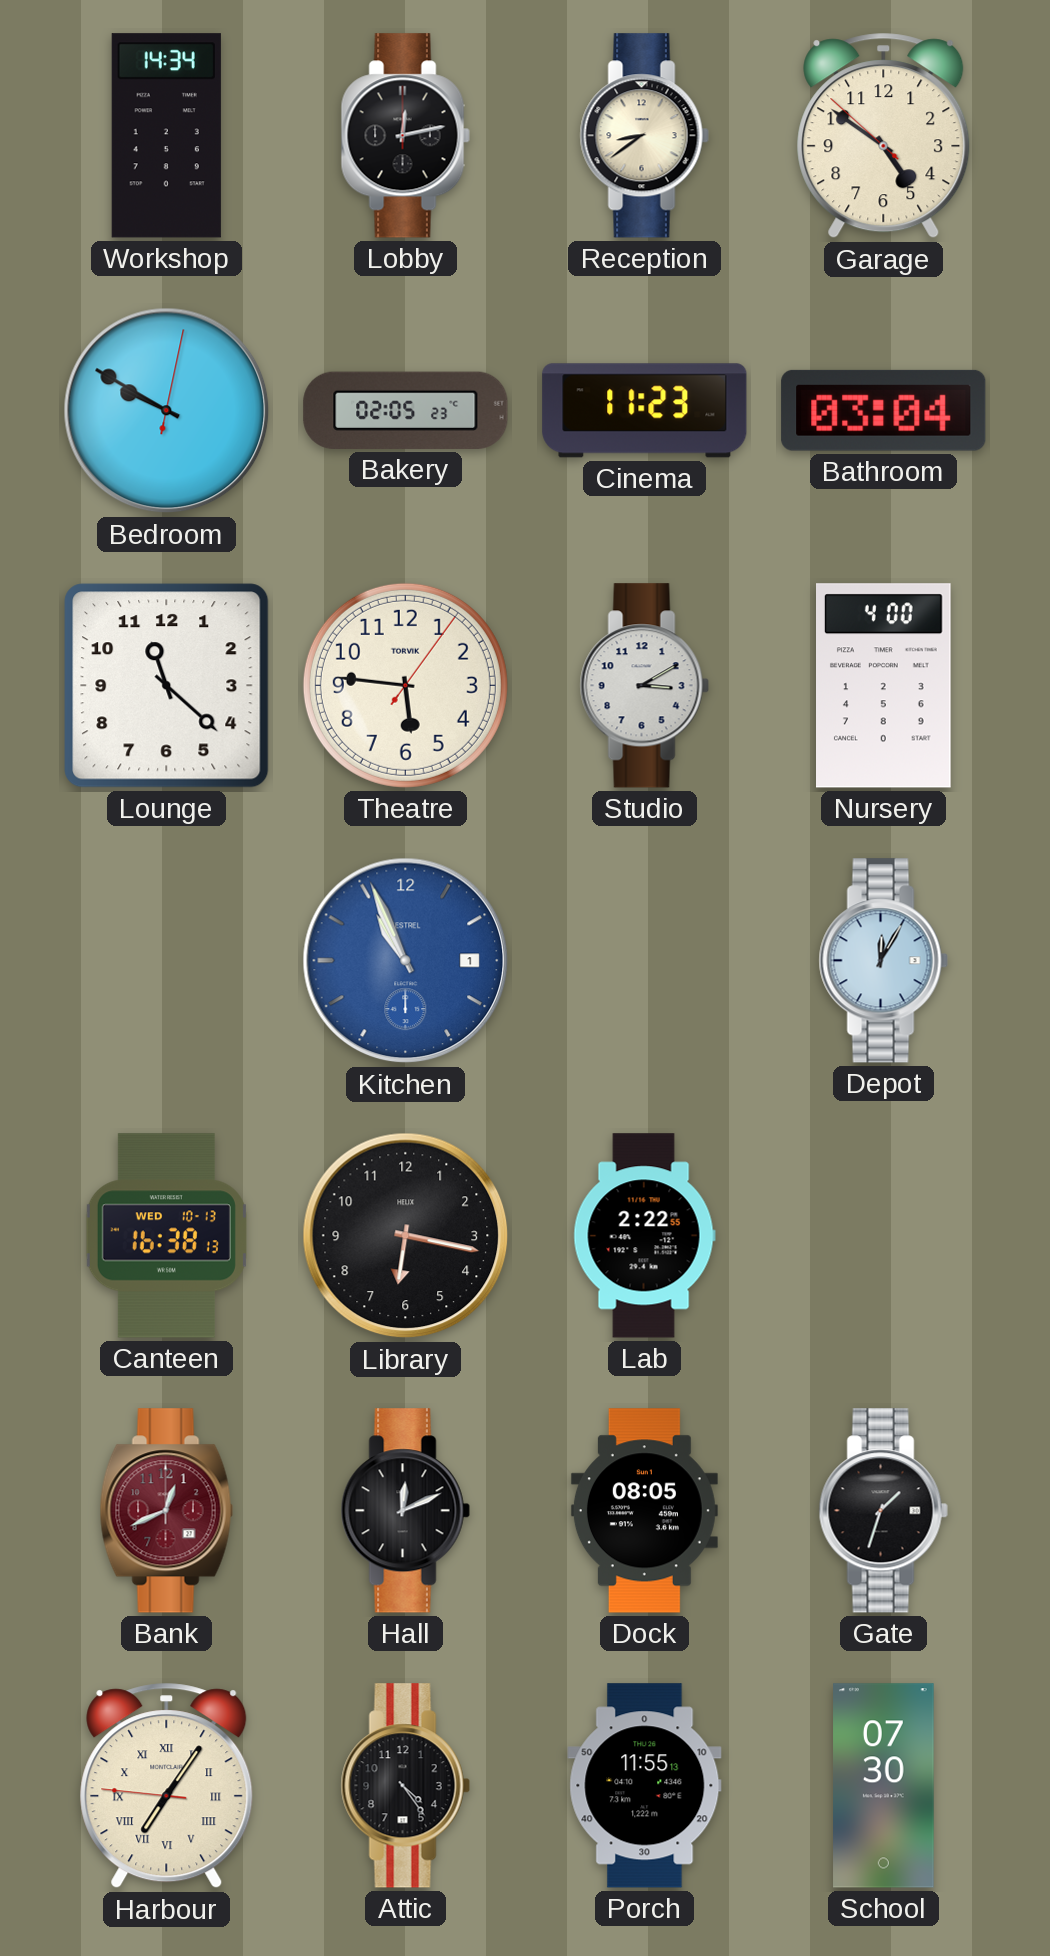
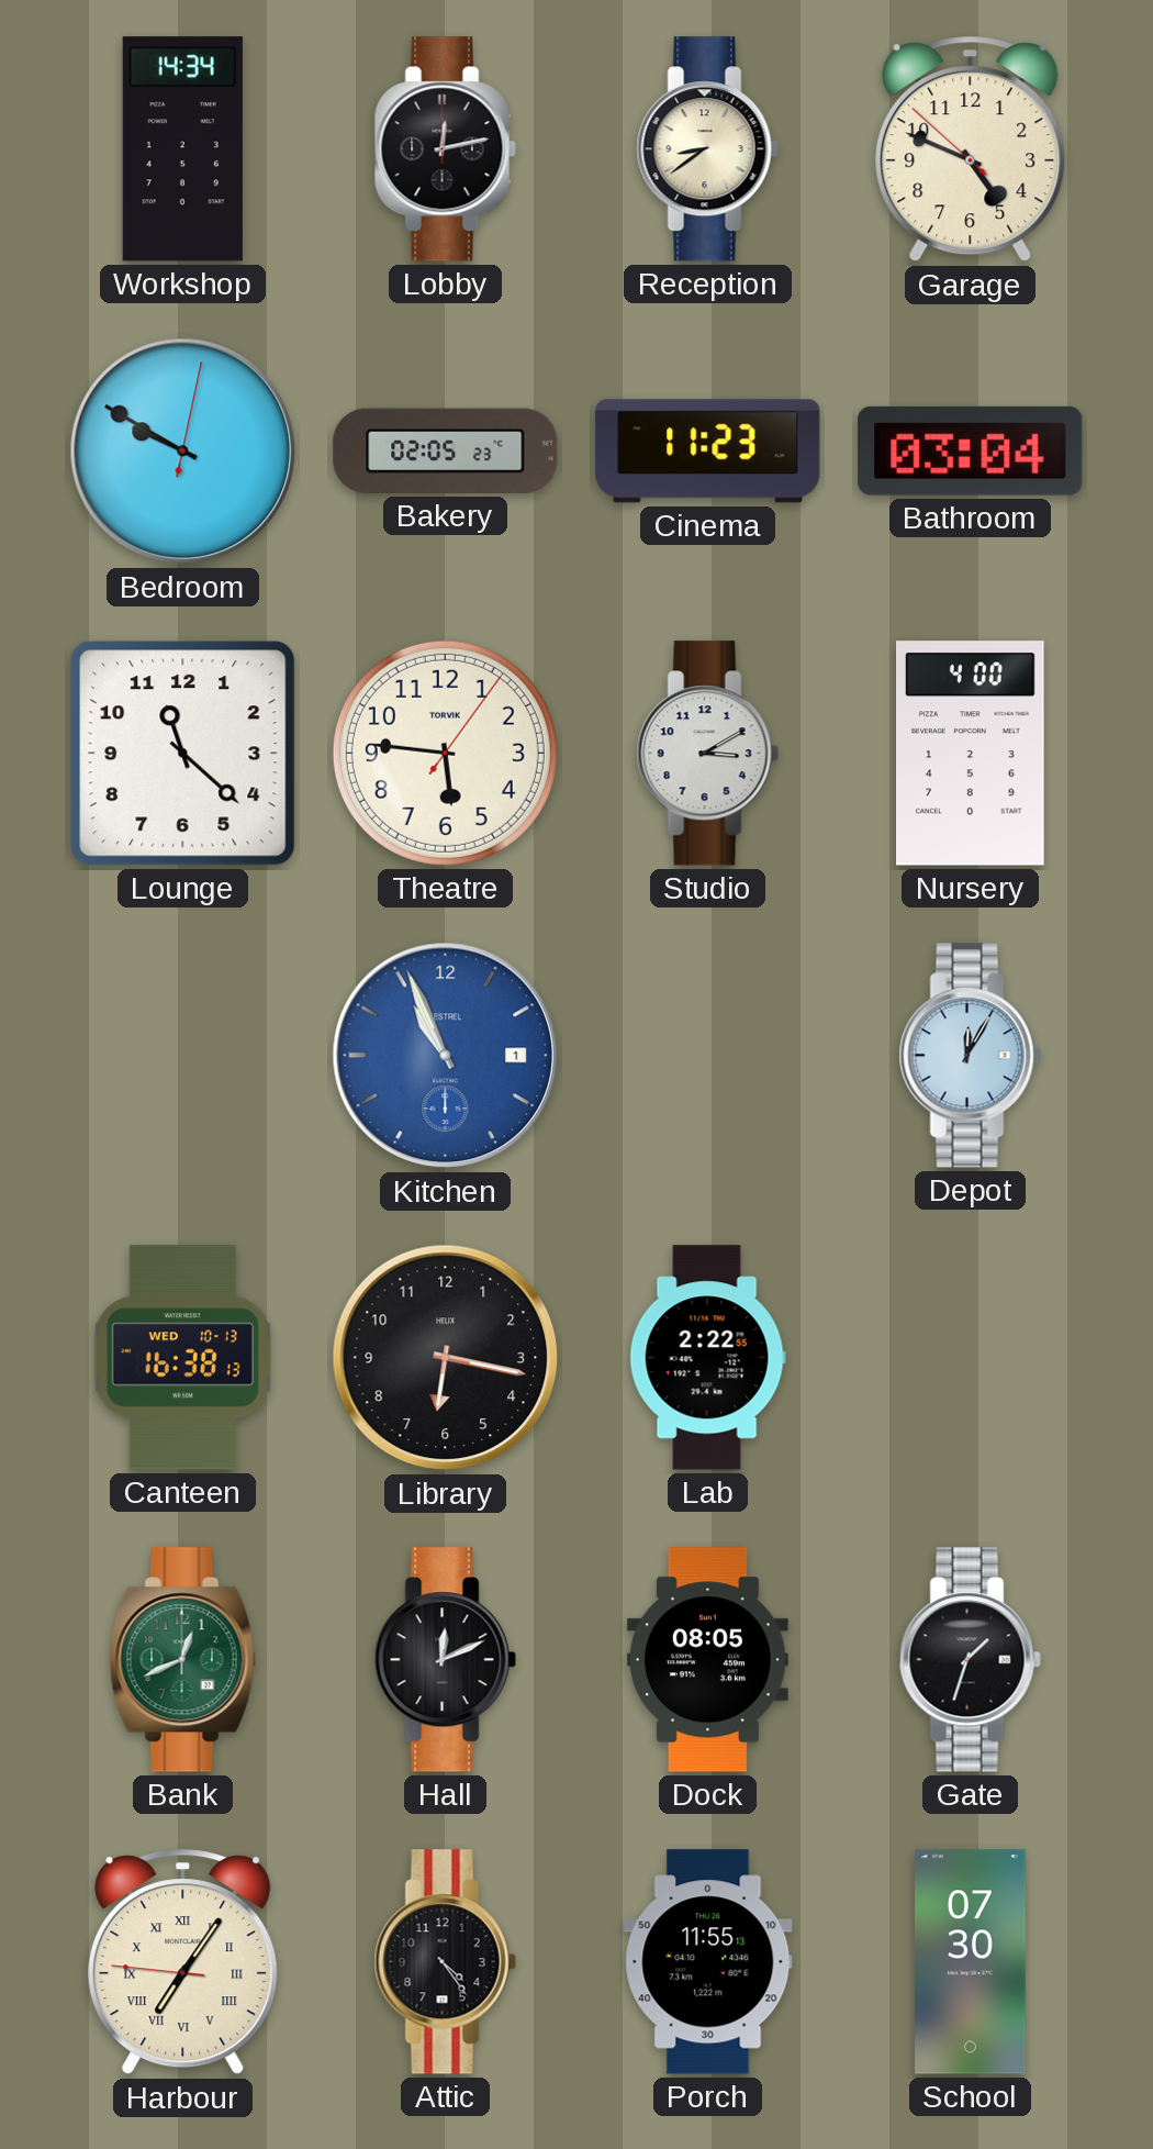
Garage: 4:50 -> 4:48
Bank dial: burgundy -> green
